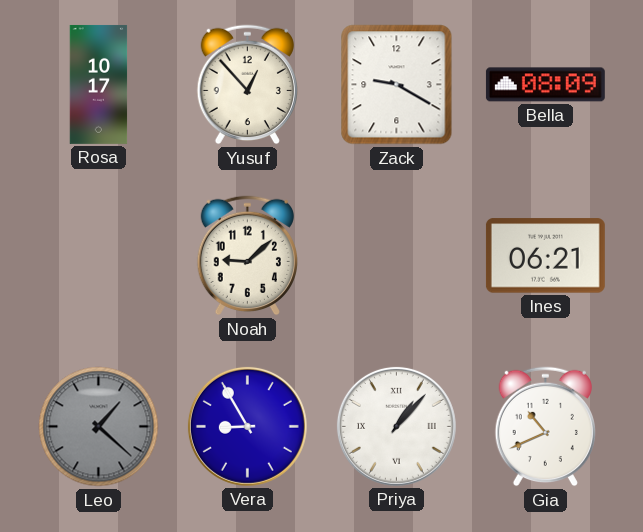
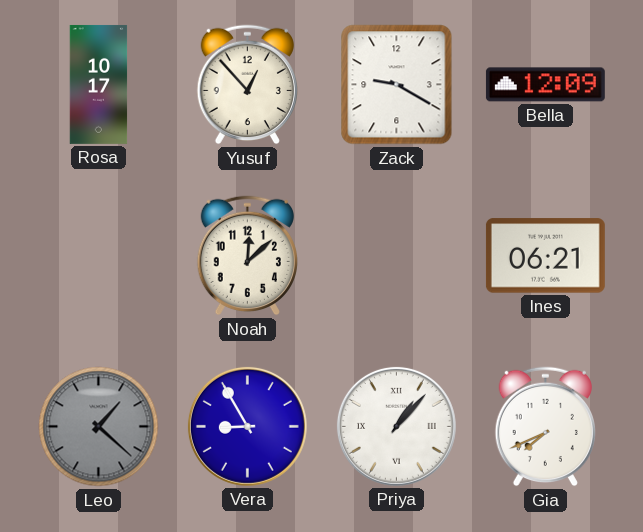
Bella: 08:09 -> 12:09
Noah: 9:08 -> 12:08
Gia: 10:41 -> 7:41
